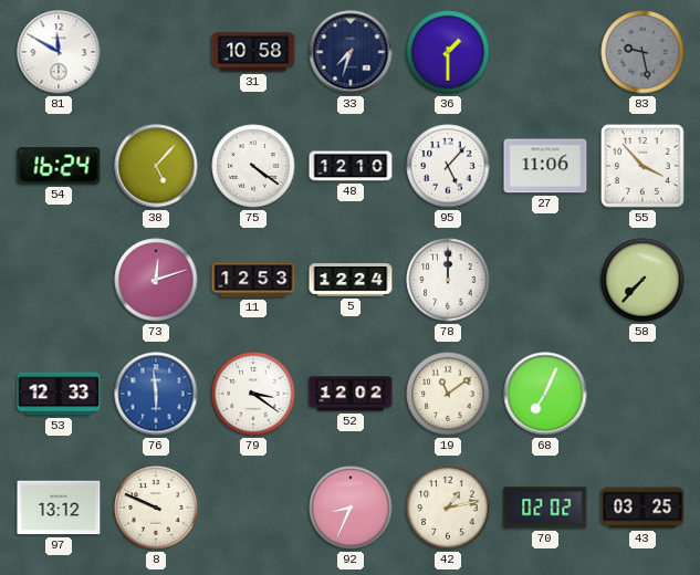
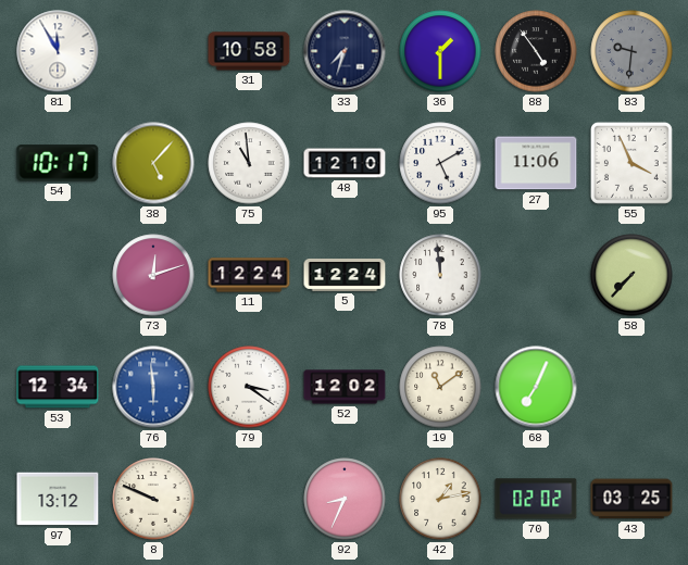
81: 11:50 -> 11:55
88: none -> 4:54
83: 9:28 -> 9:31
54: 16:24 -> 10:17
75: 4:21 -> 10:59
95: 5:07 -> 5:10
55: 3:53 -> 3:56
11: 12:53 -> 12:24
78: 12:00 -> 11:59
53: 12:33 -> 12:34
